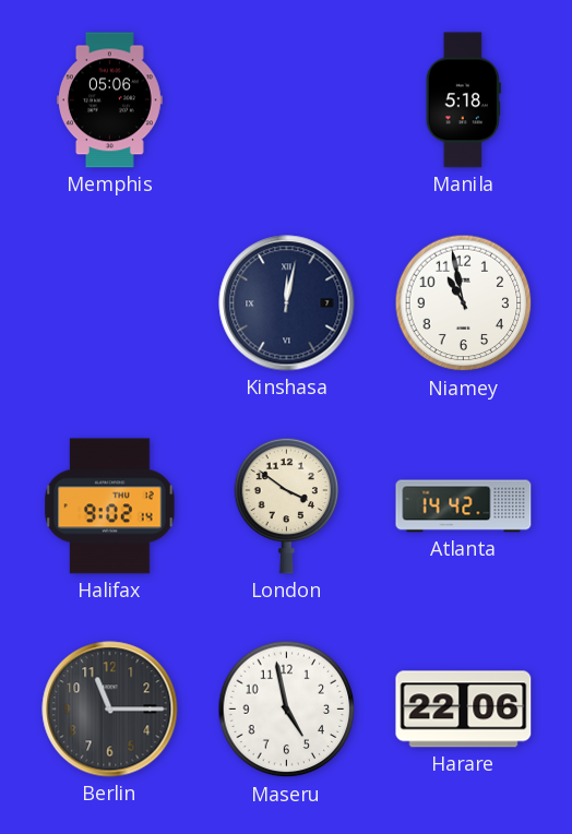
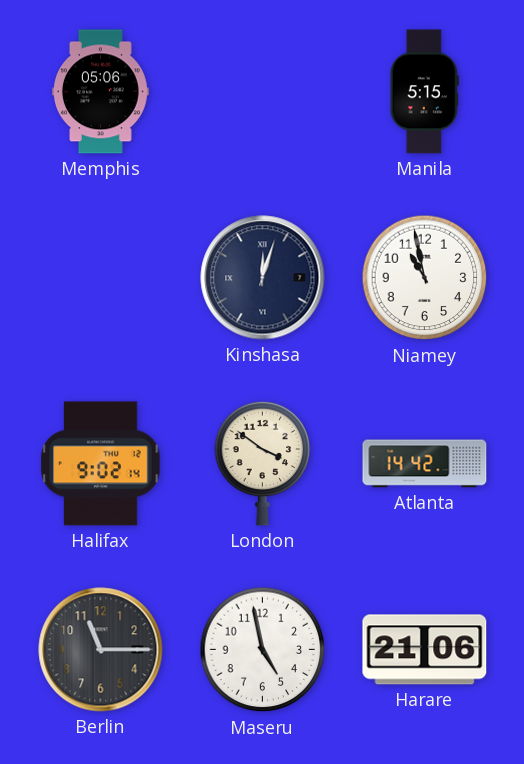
Manila: 5:18 -> 5:15
Kinshasa: 12:02 -> 12:03
Harare: 22:06 -> 21:06
